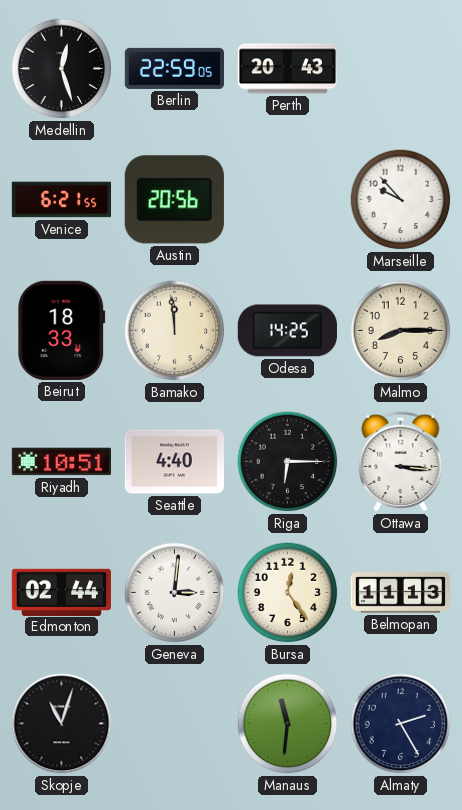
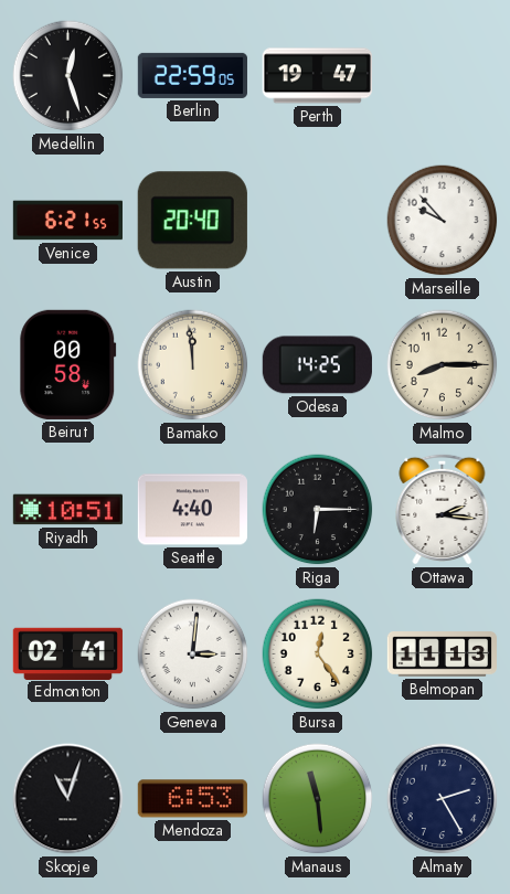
Perth: 20:43 -> 19:47
Austin: 20:56 -> 20:40
Beirut: 18:33 -> 00:58
Ottawa: 3:16 -> 2:16
Edmonton: 02:44 -> 02:41
Mendoza: none -> 6:53
Manaus: 11:31 -> 11:29
